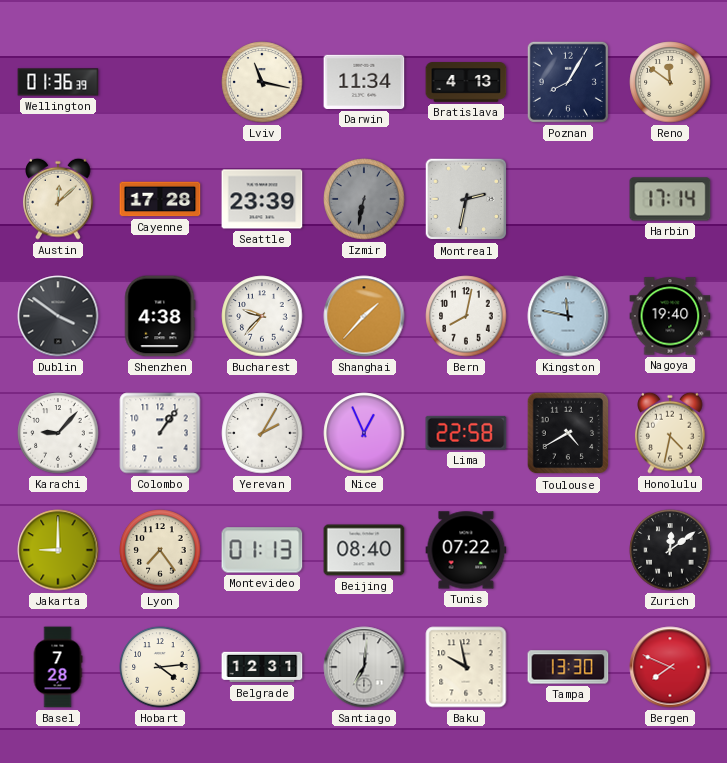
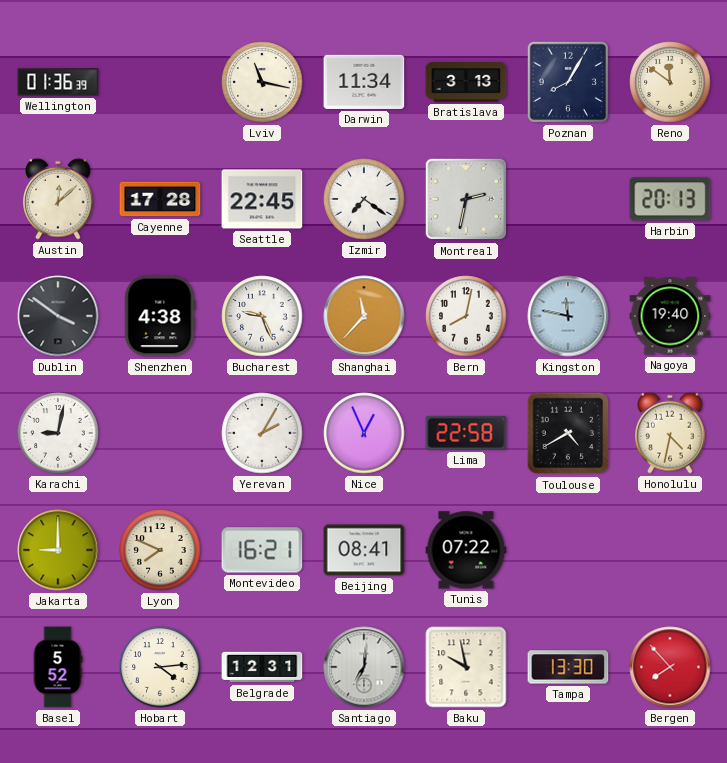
Bratislava: 4:13 -> 3:13
Seattle: 23:39 -> 22:45
Izmir: 6:32 -> 7:21
Izmir dial: grey -> white
Harbin: 17:14 -> 20:13
Bucharest: 9:37 -> 9:26
Shanghai: 1:37 -> 11:37
Karachi: 9:07 -> 9:02
Colombo: 1:06 -> none
Lyon: 7:24 -> 7:49
Montevideo: 01:13 -> 16:21
Beijing: 08:40 -> 08:41
Zurich: 12:09 -> none
Basel: 7:28 -> 5:52
Bergen: 7:49 -> 7:53
